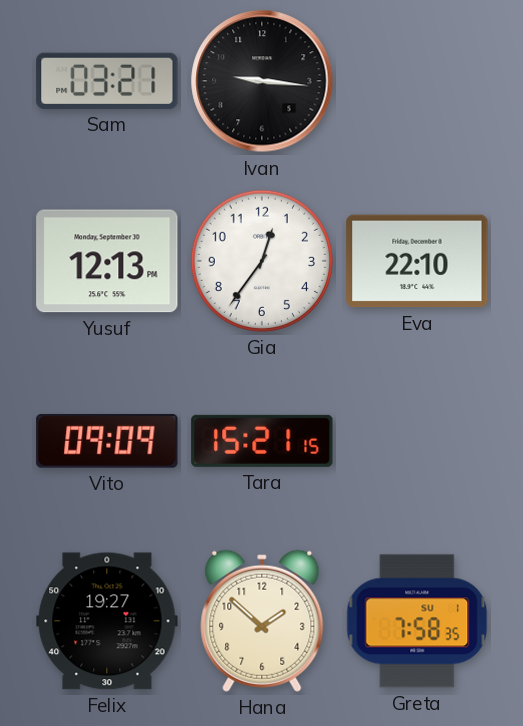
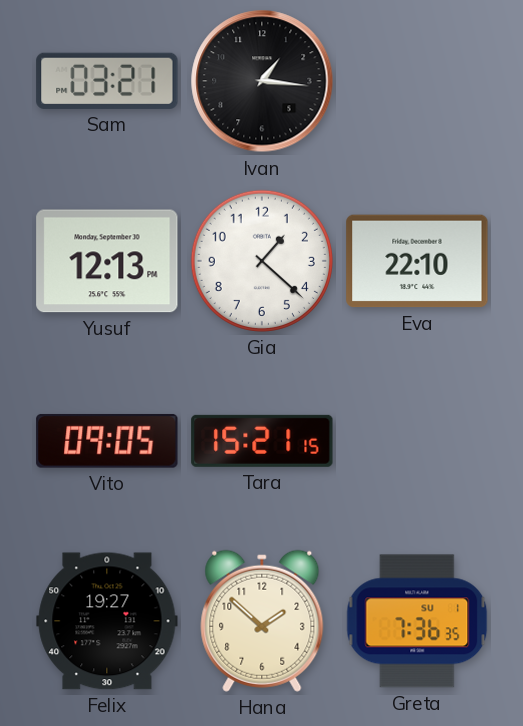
Ivan: 9:16 -> 1:16
Gia: 12:36 -> 1:22
Vito: 09:09 -> 09:05
Greta: 7:58 -> 7:36
